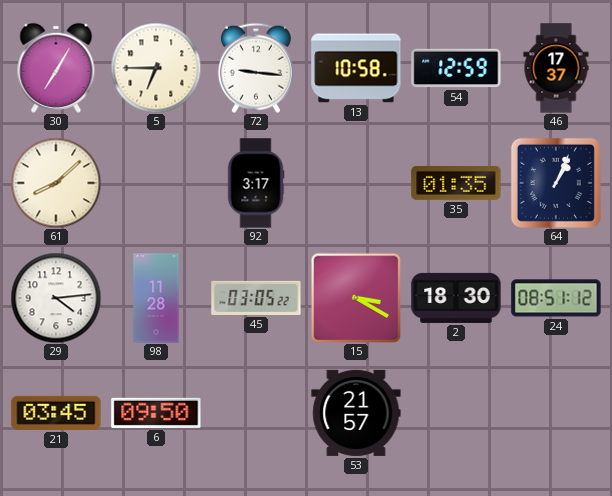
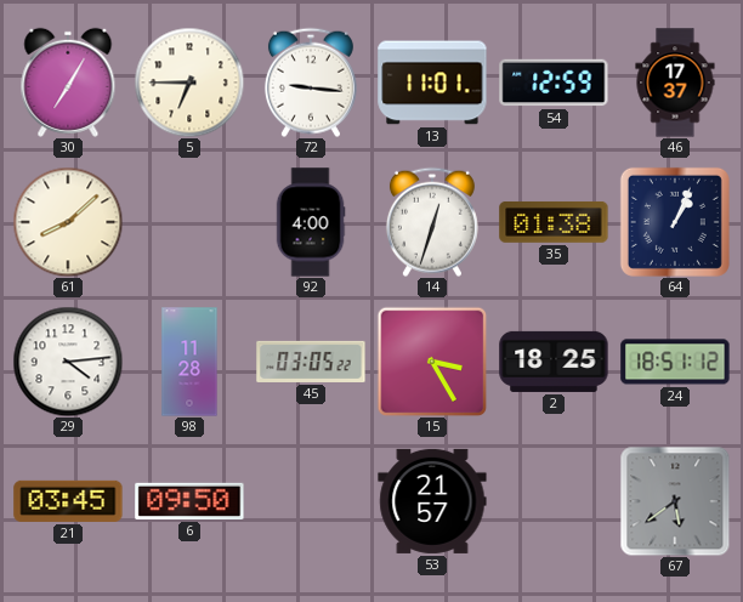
13: 10:58 -> 11:01
92: 3:17 -> 4:00
14: none -> 12:33
35: 01:35 -> 01:38
15: 3:20 -> 3:25
2: 18:30 -> 18:25
24: 08:51 -> 18:51
67: none -> 5:39
